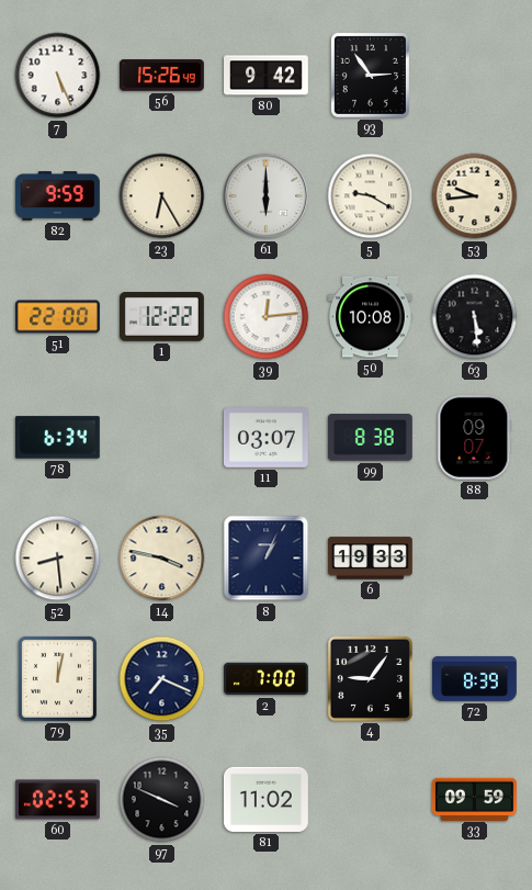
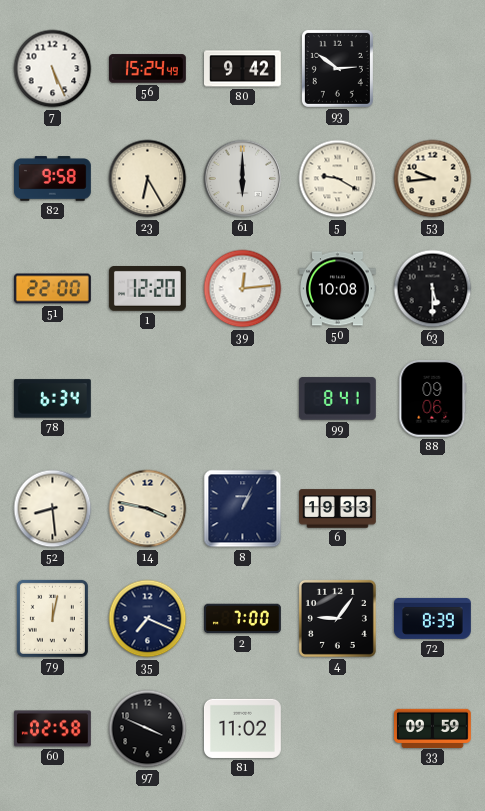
56: 15:26 -> 15:24
93: 2:54 -> 2:51
82: 9:59 -> 9:58
1: 12:22 -> 12:20
63: 5:29 -> 5:30
11: 03:07 -> none
99: 8:38 -> 8:41
88: 09:07 -> 09:06
60: 02:53 -> 02:58
